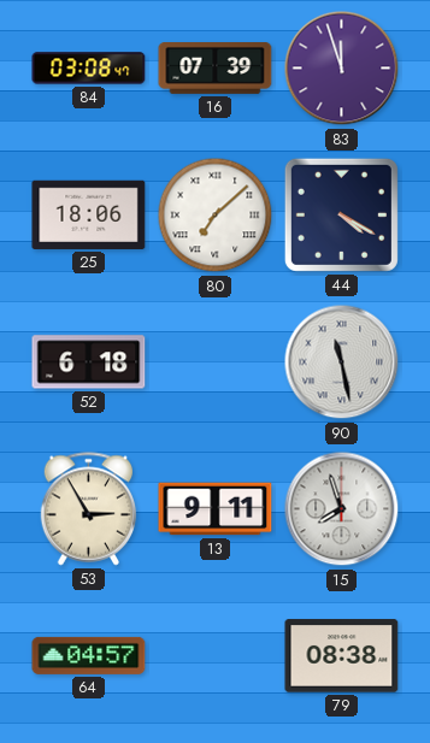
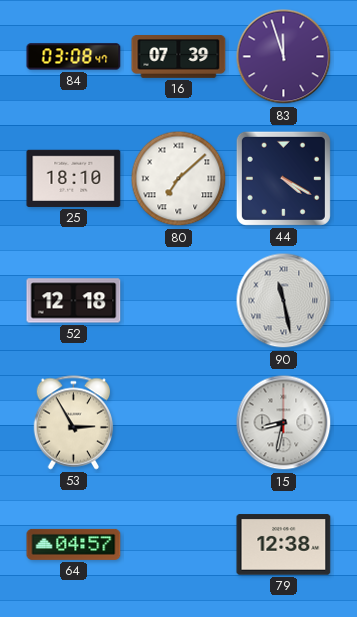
25: 18:06 -> 18:10
52: 6:18 -> 12:18
13: 9:11 -> none
15: 7:57 -> 8:32
79: 08:38 -> 12:38
